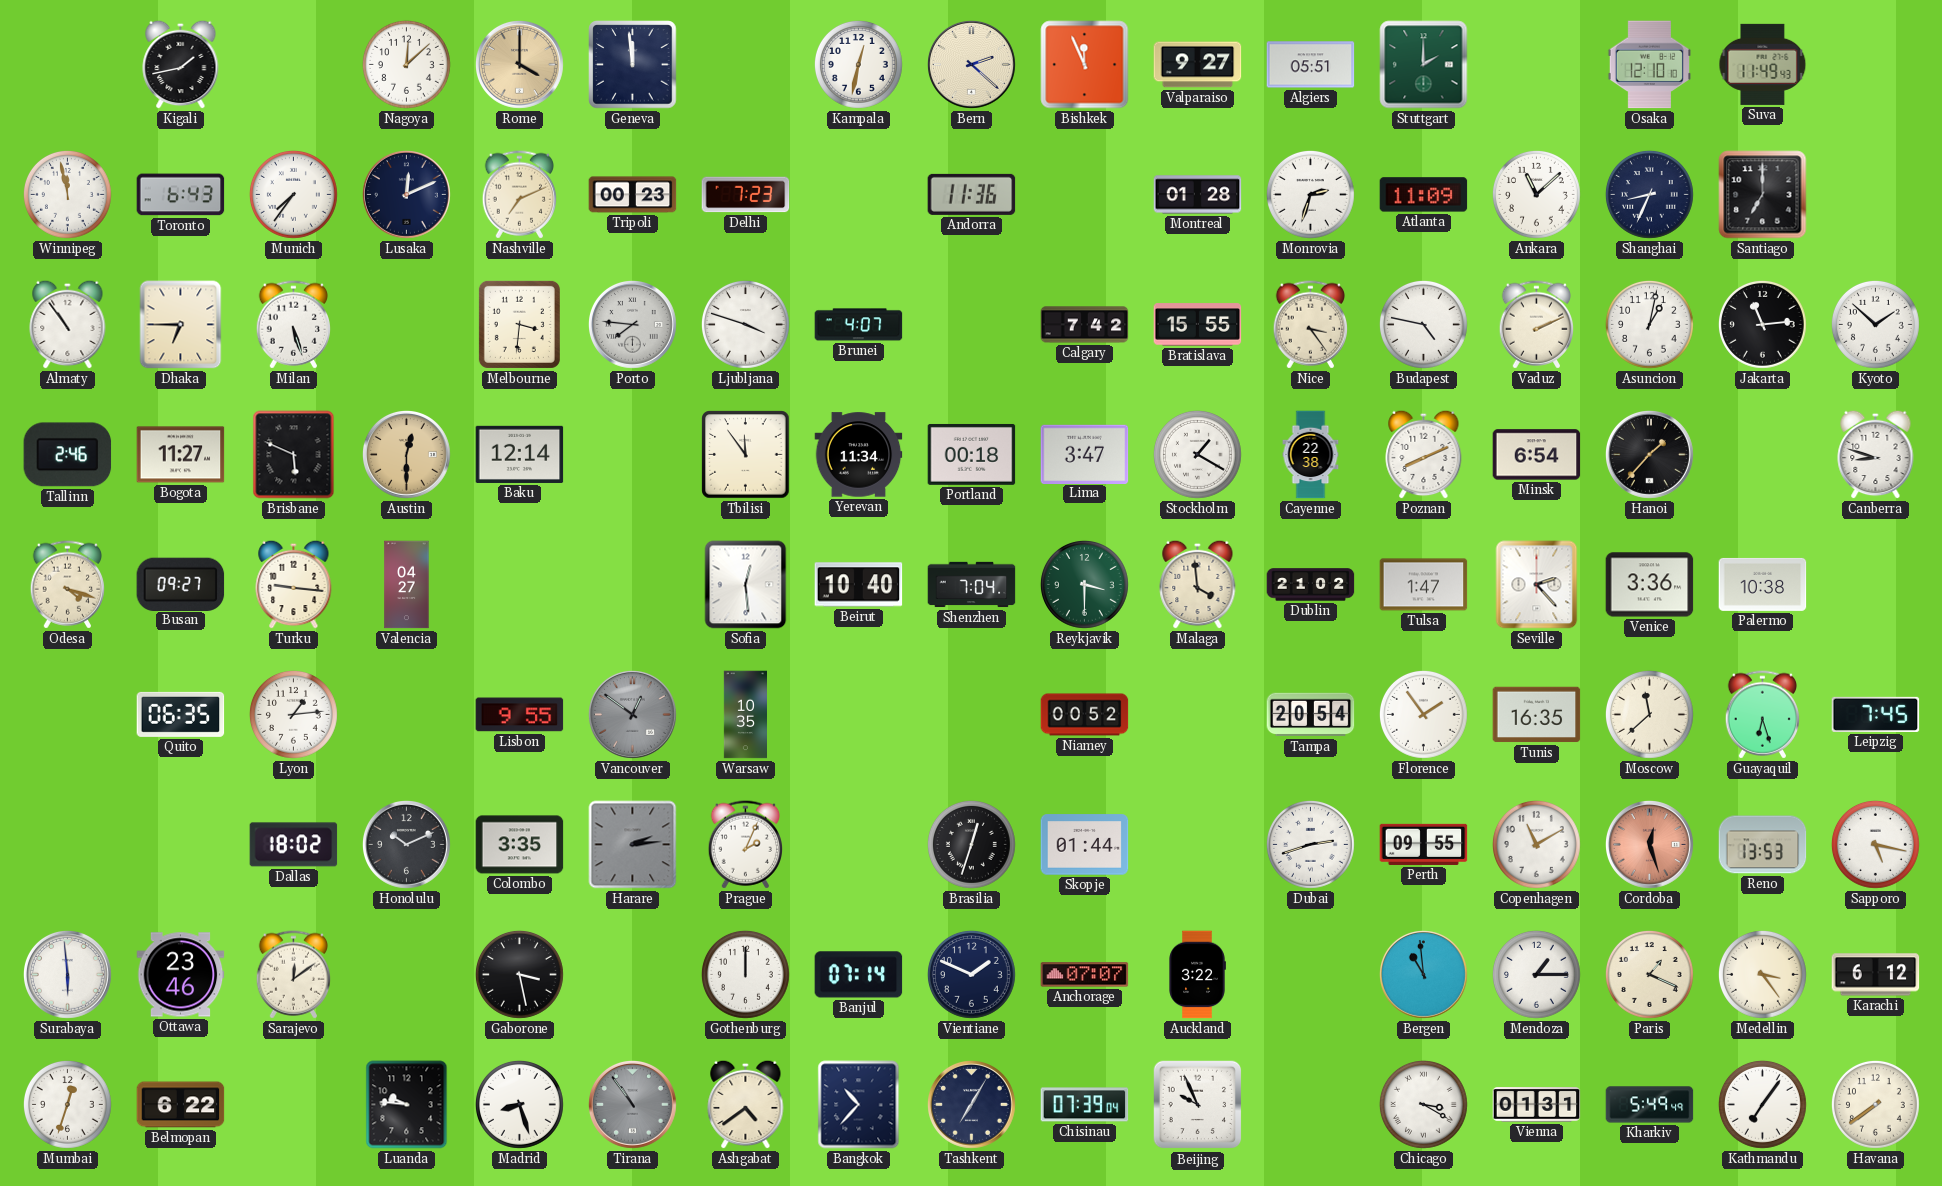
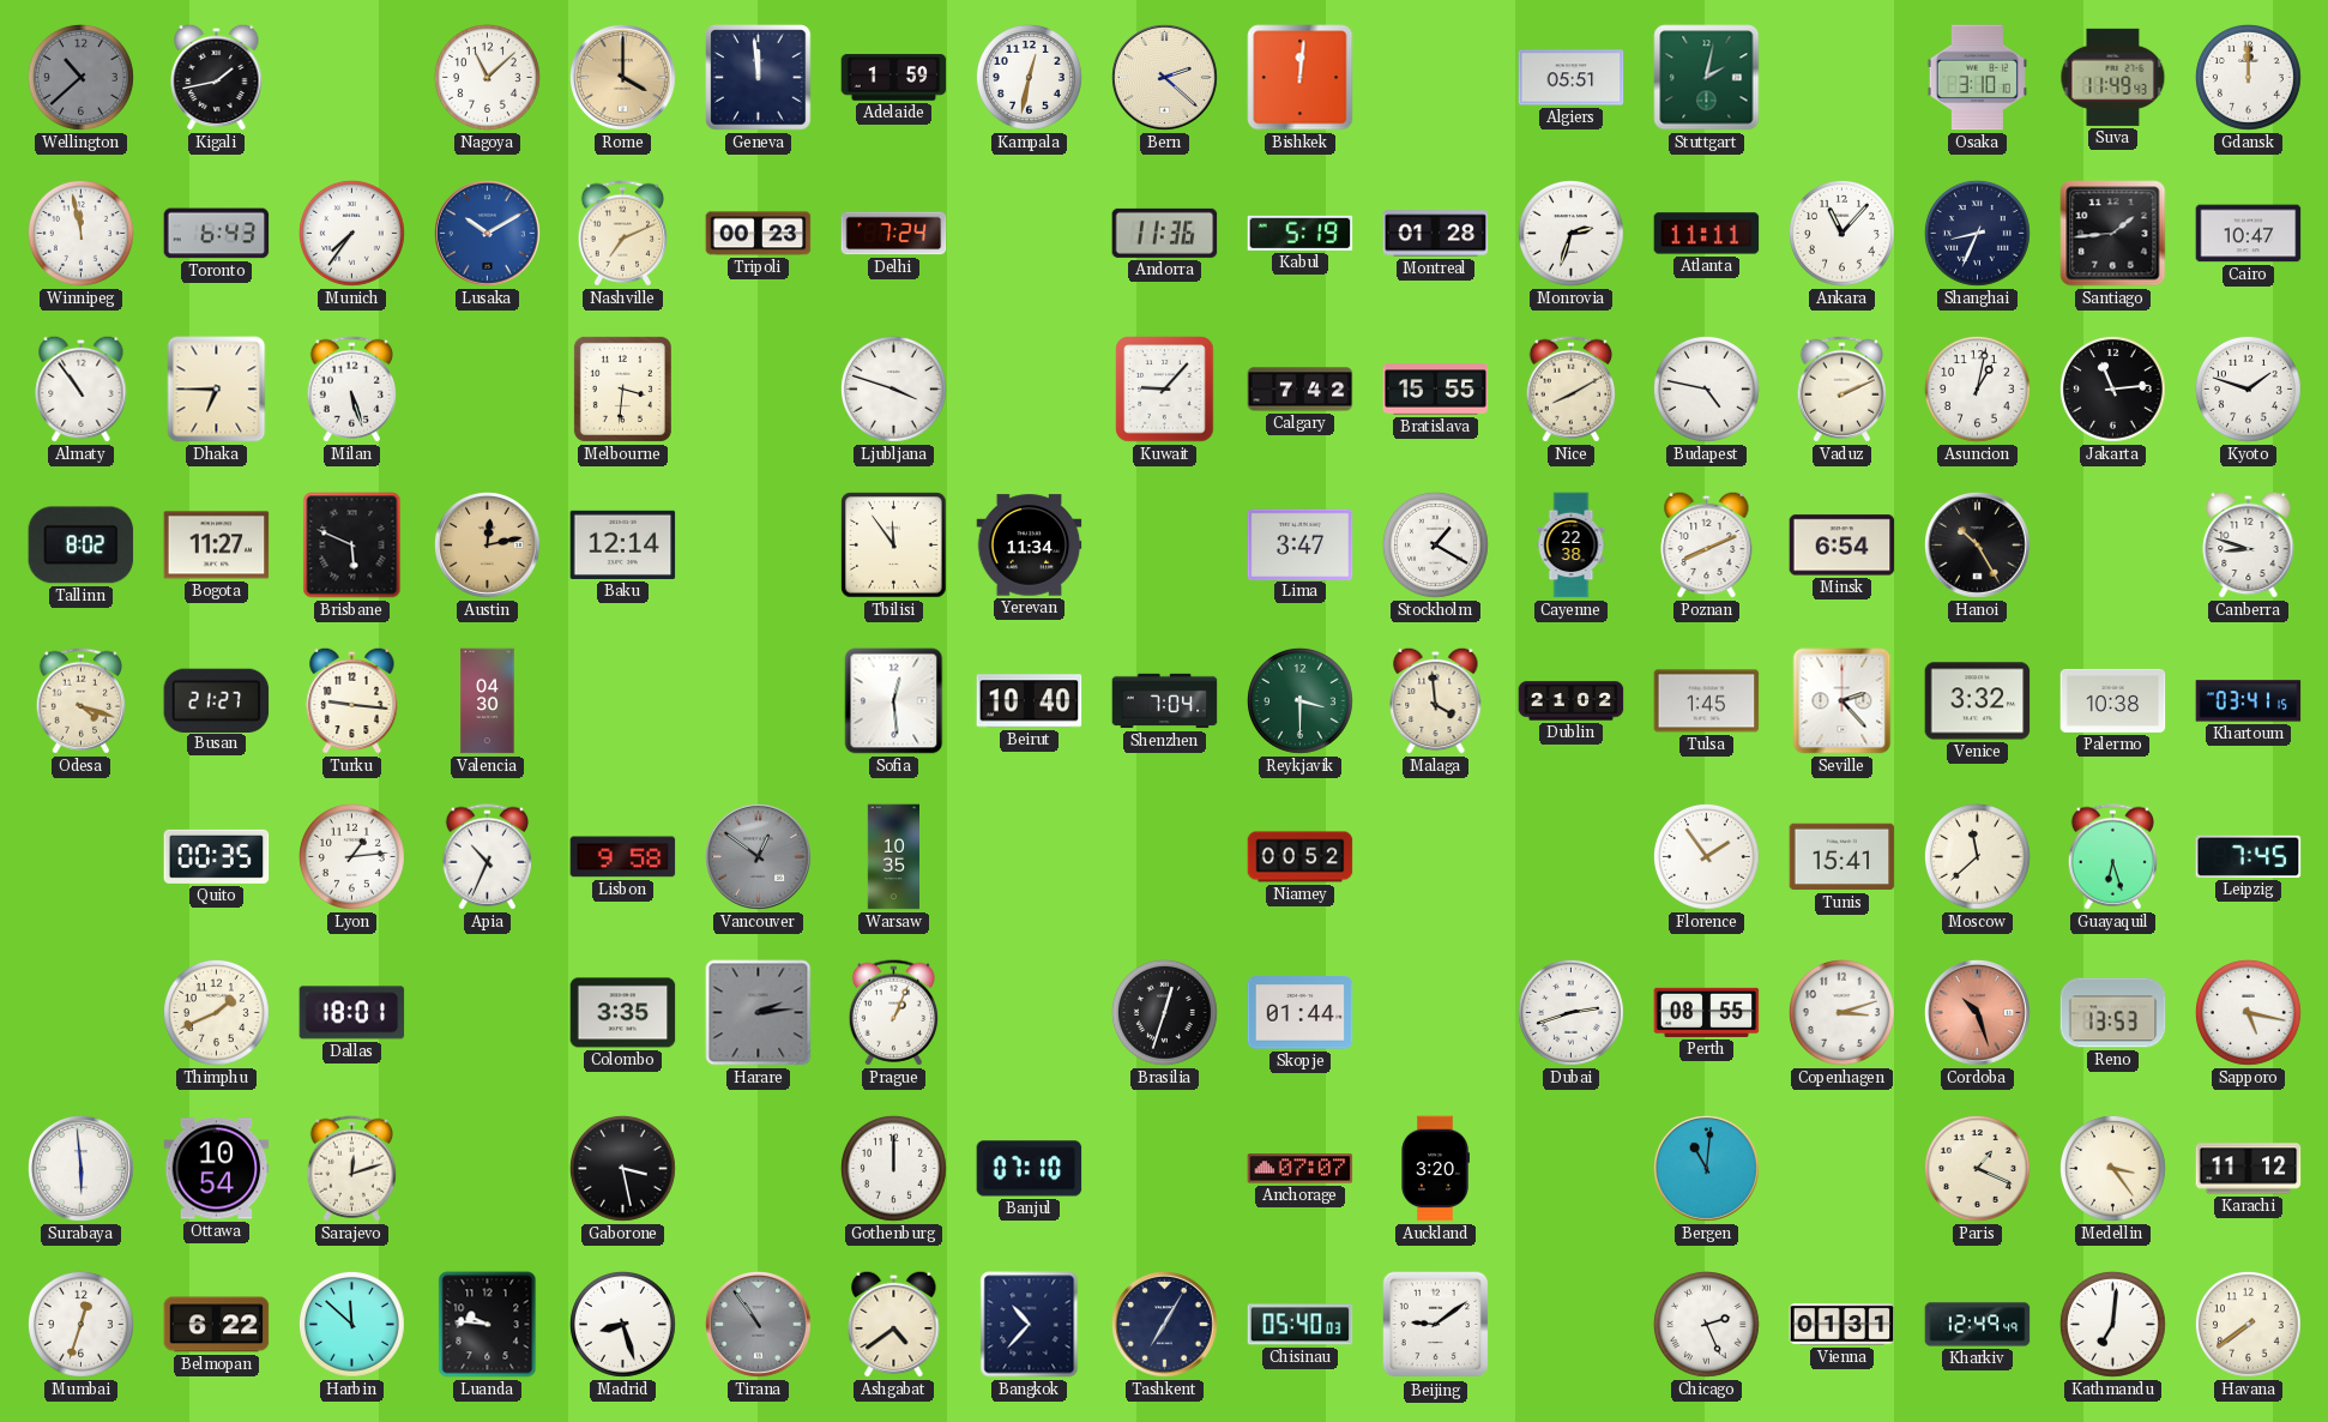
Wellington: none -> 10:38
Nagoya: 12:08 -> 11:08
Adelaide: none -> 1:59
Bishkek: 11:56 -> 12:01
Valparaiso: 9:27 -> none
Stuttgart: 2:00 -> 2:02
Osaka: 12:10 -> 3:10
Gdansk: none -> 12:00
Lusaka: 12:11 -> 10:10
Lusaka dial: navy -> blue
Delhi: 7:23 -> 7:24
Kabul: none -> 5:19
Atlanta: 11:09 -> 11:11
Ankara: 11:08 -> 11:07
Santiago: 7:00 -> 1:44
Cairo: none -> 10:47
Porto: 7:46 -> none
Brunei: 4:07 -> none
Kuwait: none -> 9:07
Nice: 3:24 -> 8:10
Kyoto: 1:52 -> 1:48
Tallinn: 2:46 -> 8:02
Austin: 12:30 -> 12:13
Portland: 00:18 -> none
Hanoi: 1:37 -> 10:25
Busan: 09:27 -> 21:27
Valencia: 04:27 -> 04:30
Tulsa: 1:47 -> 1:45
Venice: 3:36 -> 3:32
Khartoum: none -> 03:41
Quito: 06:35 -> 00:35
Apia: none -> 10:34
Lisbon: 9:55 -> 9:58
Tampa: 20:54 -> none
Tunis: 16:35 -> 15:41
Thimphu: none -> 1:41
Dallas: 18:02 -> 18:01
Honolulu: 10:11 -> none
Prague: 2:04 -> 1:04
Perth: 09:55 -> 08:55
Copenhagen: 11:10 -> 3:12
Cordoba: 12:27 -> 10:27
Ottawa: 23:46 -> 10:54
Sarajevo: 12:09 -> 12:12
Banjul: 07:14 -> 07:10
Vientiane: 1:49 -> none
Auckland: 3:22 -> 3:20
Bergen: 10:59 -> 11:01
Mendoza: 1:15 -> none
Karachi: 6:12 -> 11:12
Harbin: none -> 11:52
Chisinau: 07:39 -> 05:40
Beijing: 9:56 -> 9:09
Chicago: 3:20 -> 2:26
Kharkiv: 5:49 -> 12:49
Kathmandu: 7:06 -> 7:01
